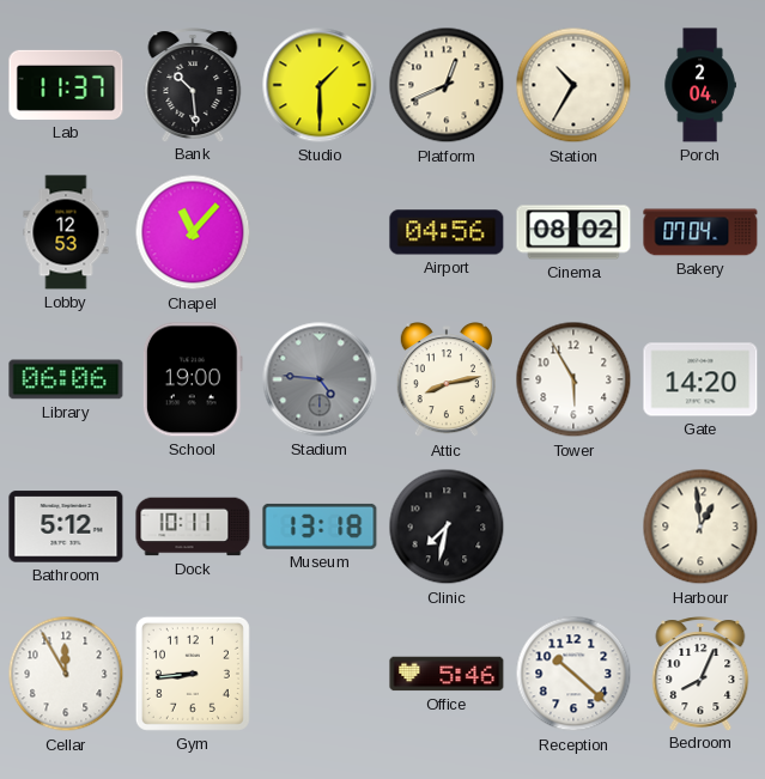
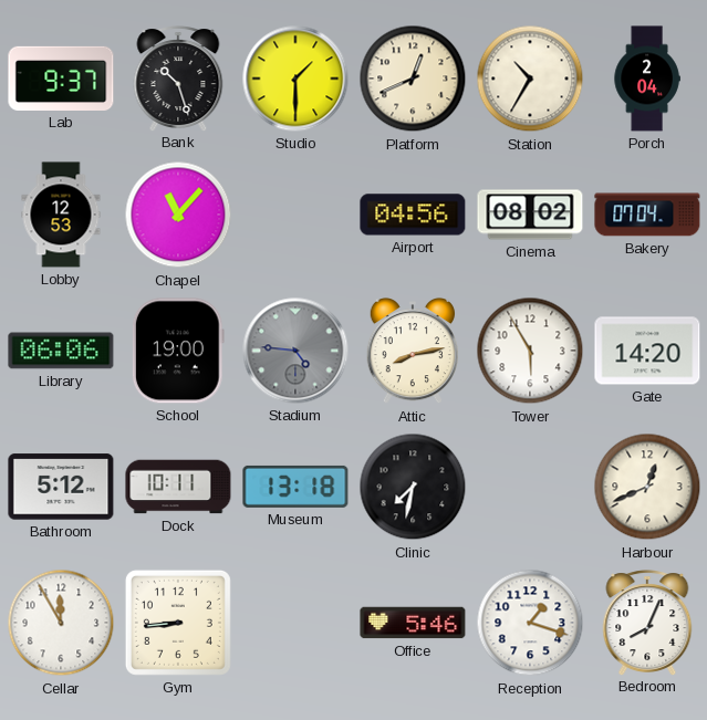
Lab: 11:37 -> 9:37
Bank: 10:29 -> 10:27
Harbour: 12:59 -> 12:41
Reception: 10:22 -> 1:18
